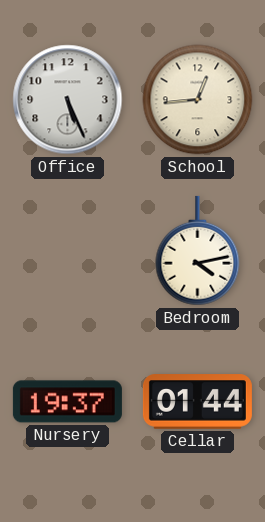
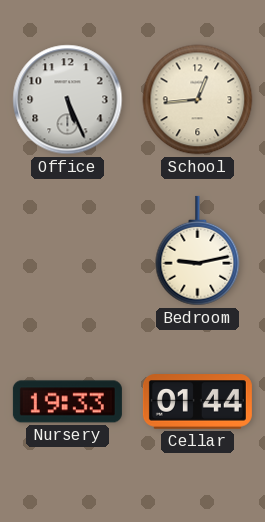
Bedroom: 4:13 -> 9:13
Nursery: 19:37 -> 19:33
